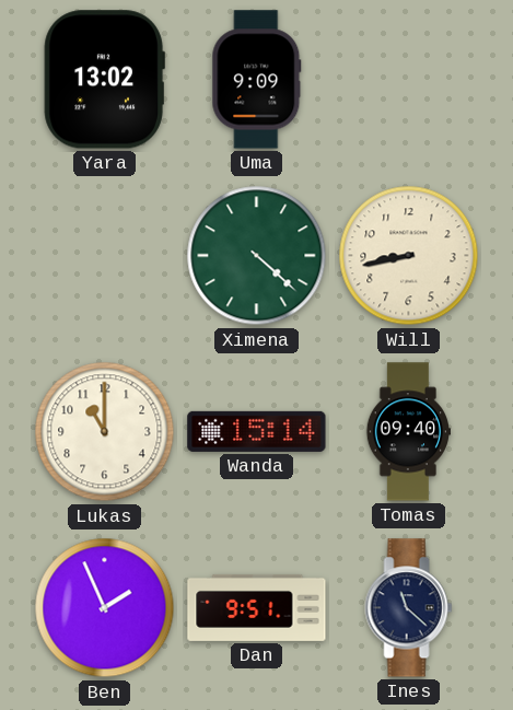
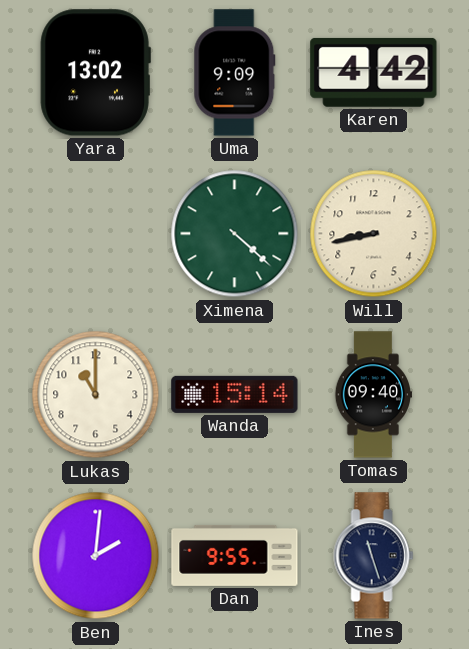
Karen: none -> 4:42
Ben: 1:56 -> 2:01
Dan: 9:51 -> 9:55
Ines: 11:22 -> 11:27
